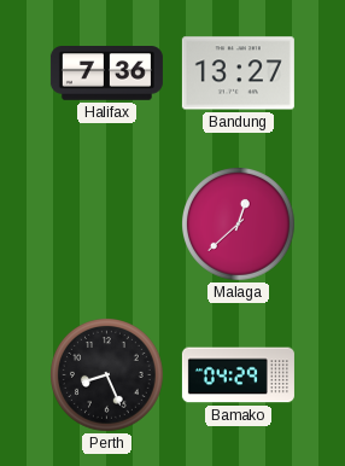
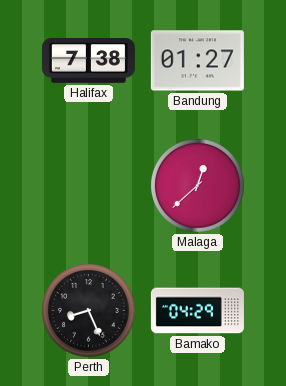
Halifax: 7:36 -> 7:38
Bandung: 13:27 -> 01:27
